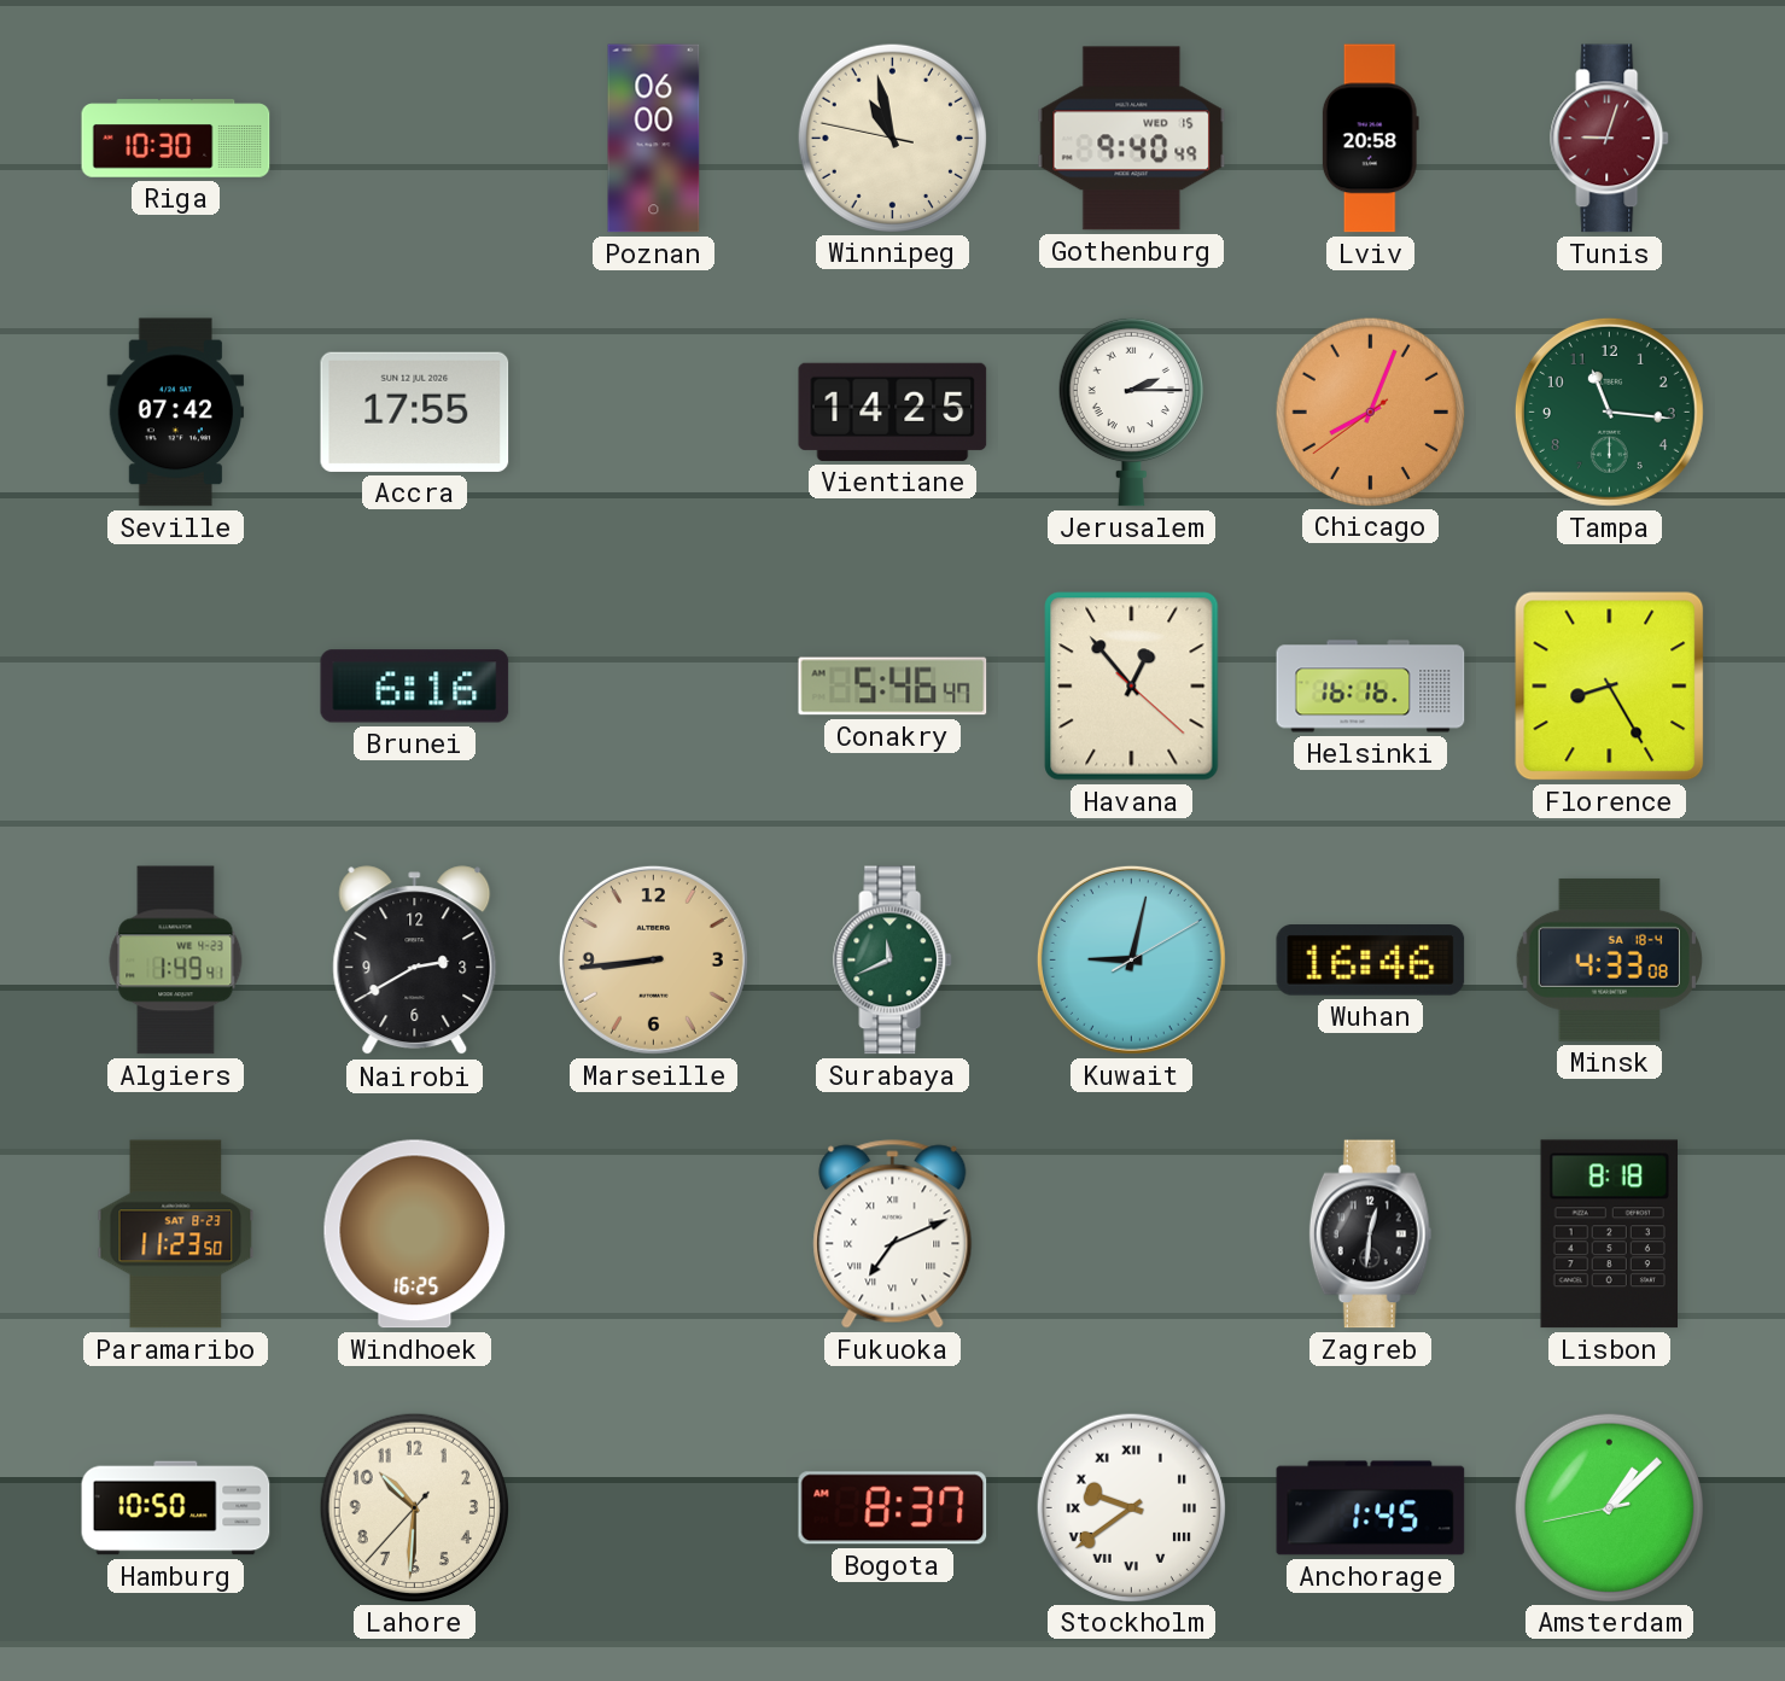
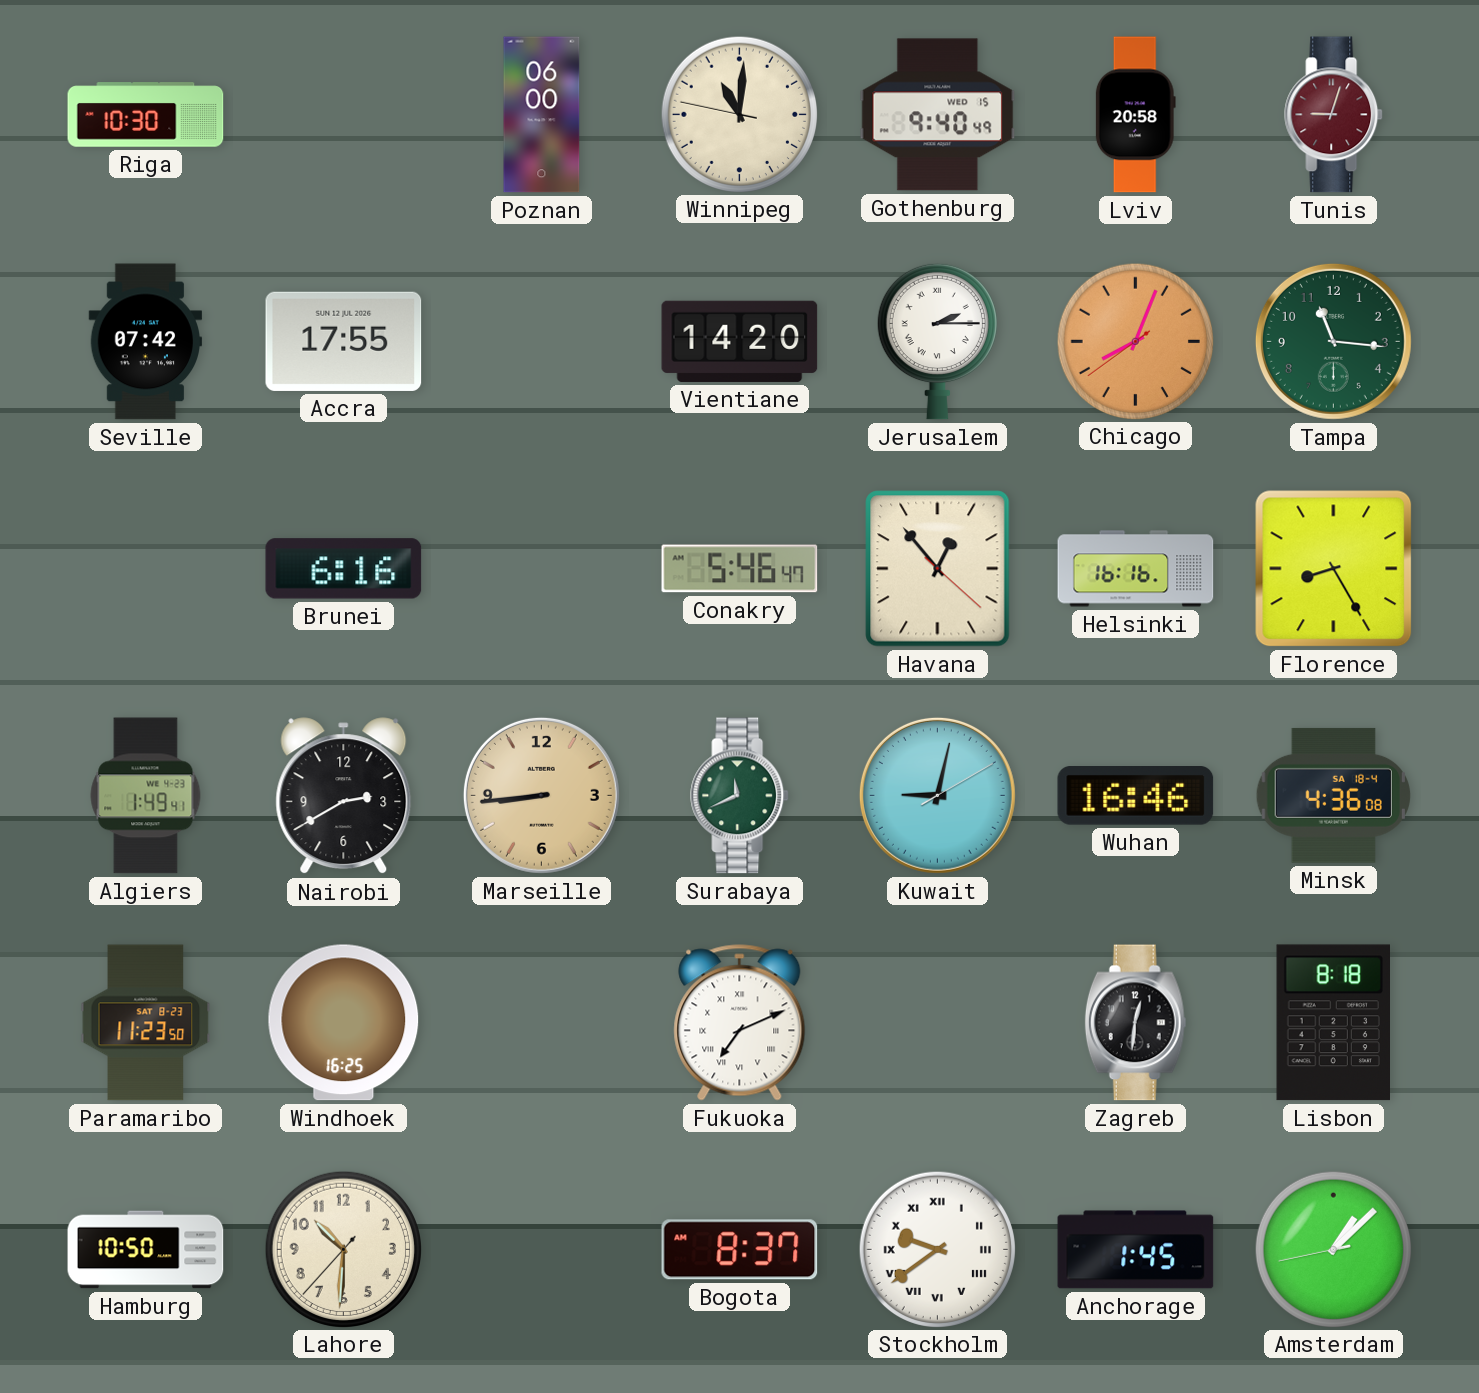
Winnipeg: 10:57 -> 11:00
Vientiane: 14:25 -> 14:20
Minsk: 4:33 -> 4:36
